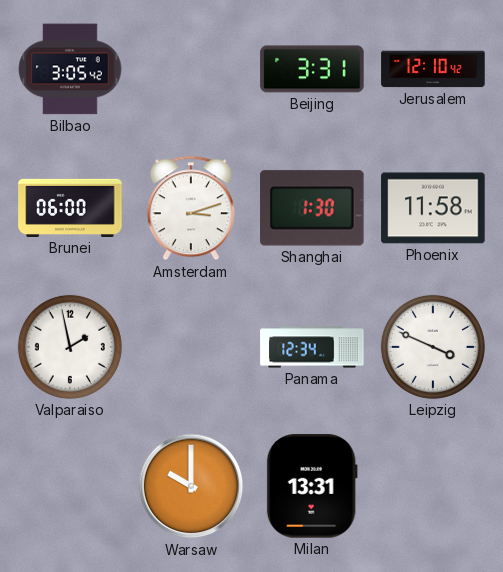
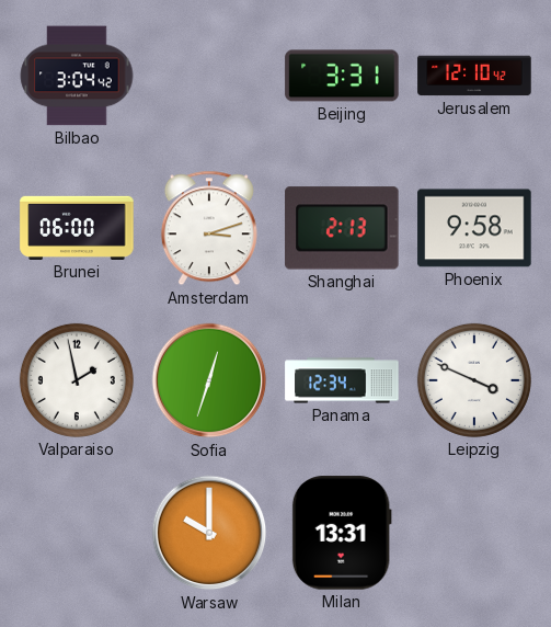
Bilbao: 3:05 -> 3:04
Shanghai: 1:30 -> 2:13
Phoenix: 11:58 -> 9:58
Sofia: none -> 12:33
